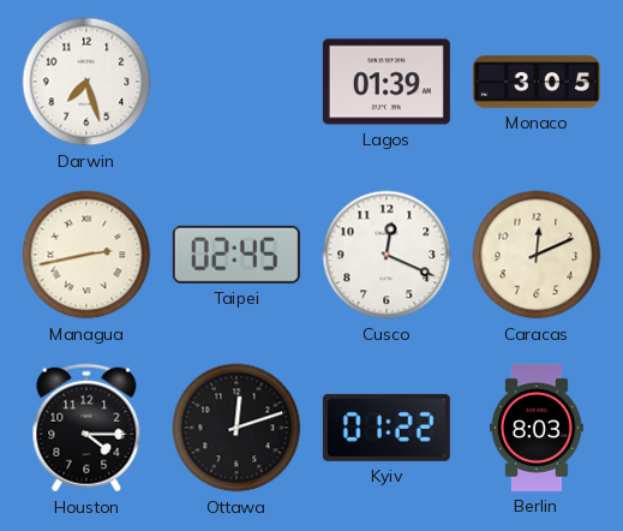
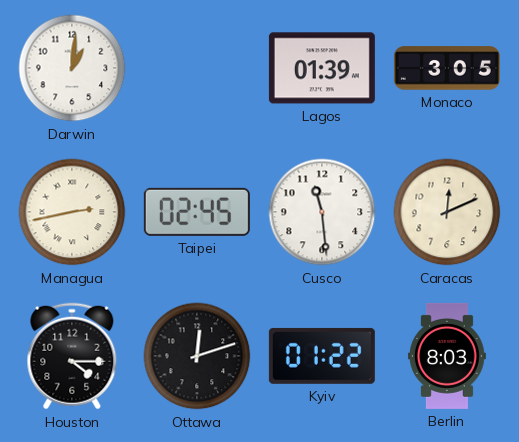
Darwin: 7:27 -> 1:01
Cusco: 12:19 -> 11:29
